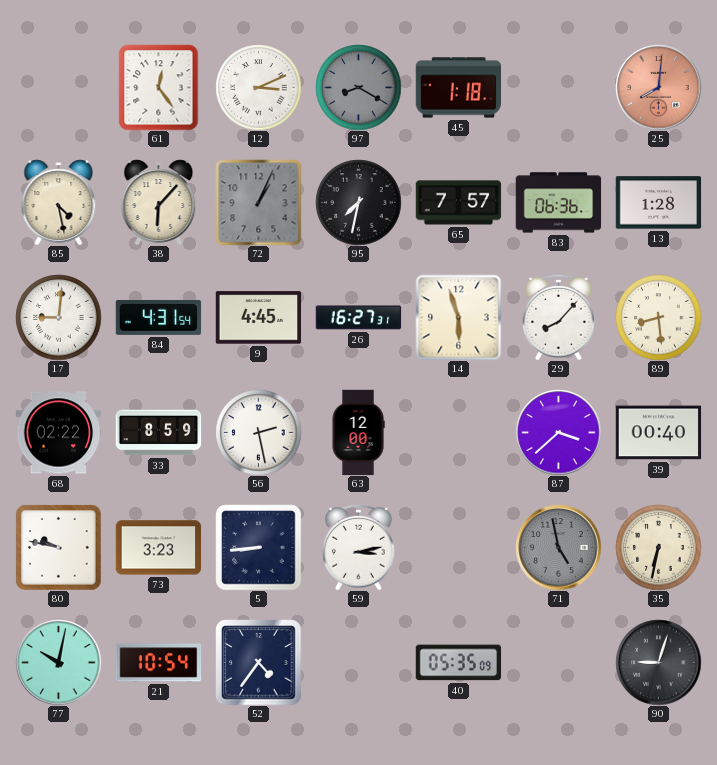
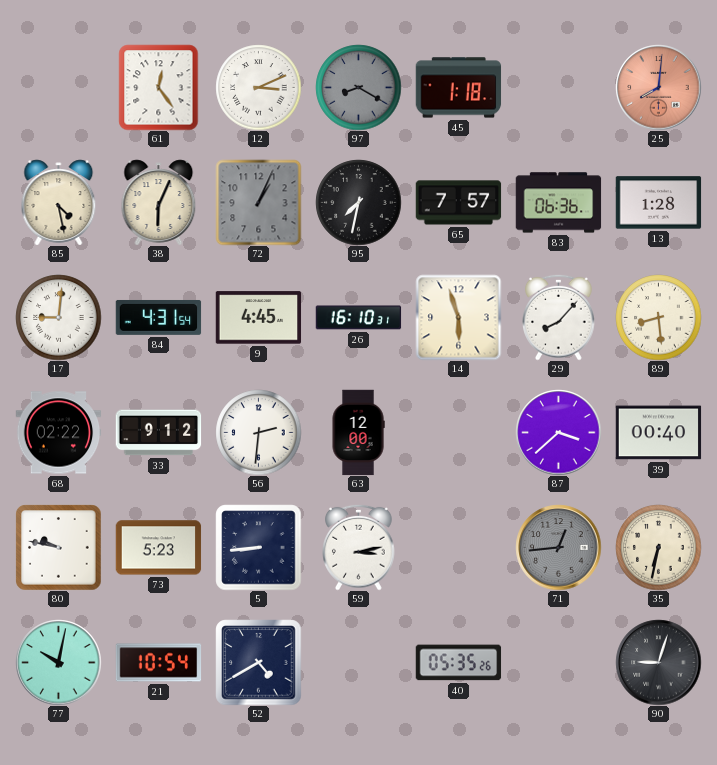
38: 6:07 -> 6:04
26: 16:27 -> 16:10
33: 8:59 -> 9:12
56: 2:28 -> 2:31
73: 3:23 -> 5:23
71: 4:58 -> 12:44
52: 4:36 -> 4:40
40: 05:35:09 -> 05:35:26
